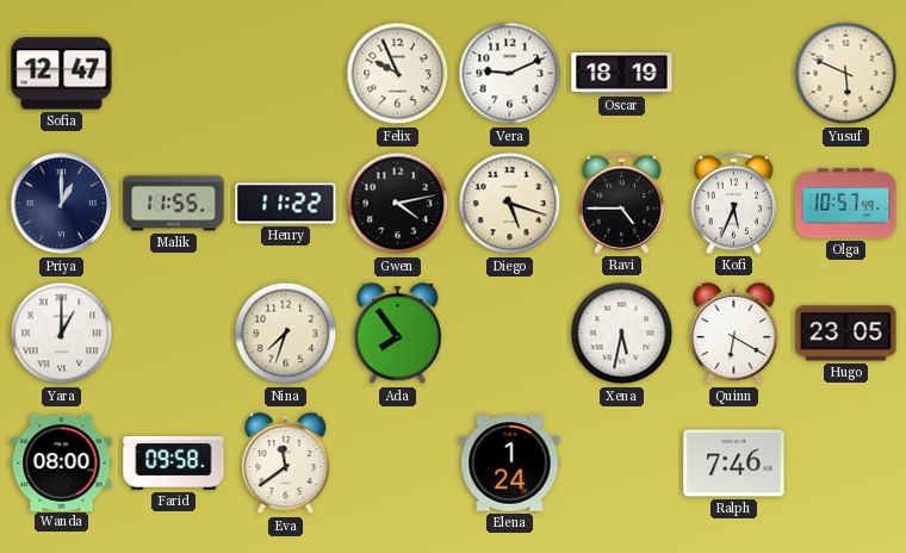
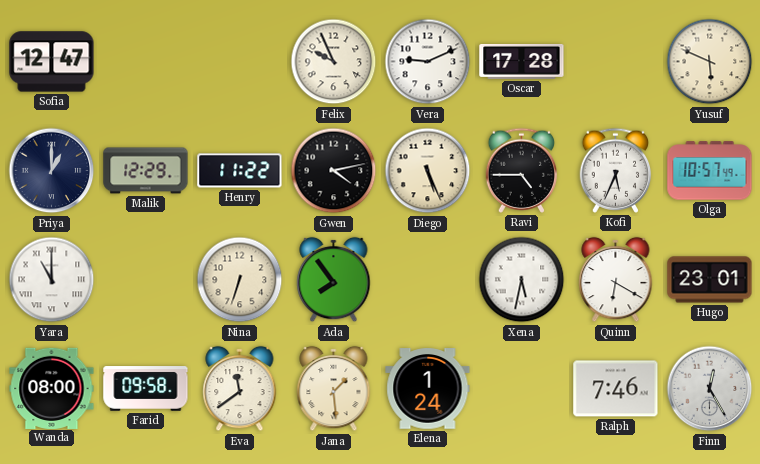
Oscar: 18:19 -> 17:28
Malik: 11:55 -> 12:29
Diego: 5:18 -> 5:26
Yara: 1:00 -> 11:00
Nina: 7:33 -> 6:33
Hugo: 23:05 -> 23:01
Jana: none -> 1:29
Finn: none -> 12:25
